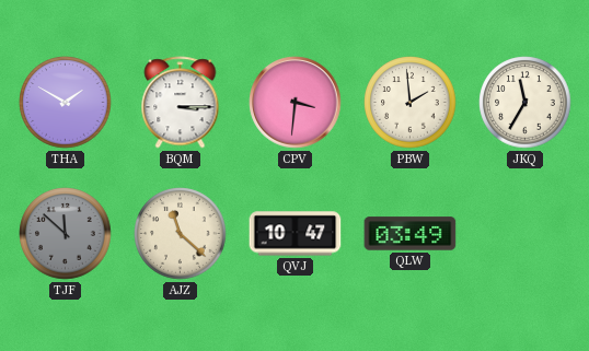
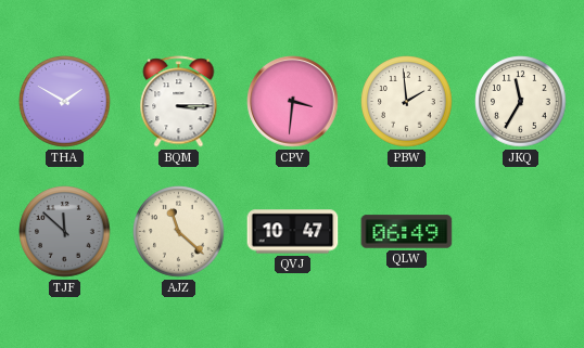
QLW: 03:49 -> 06:49
